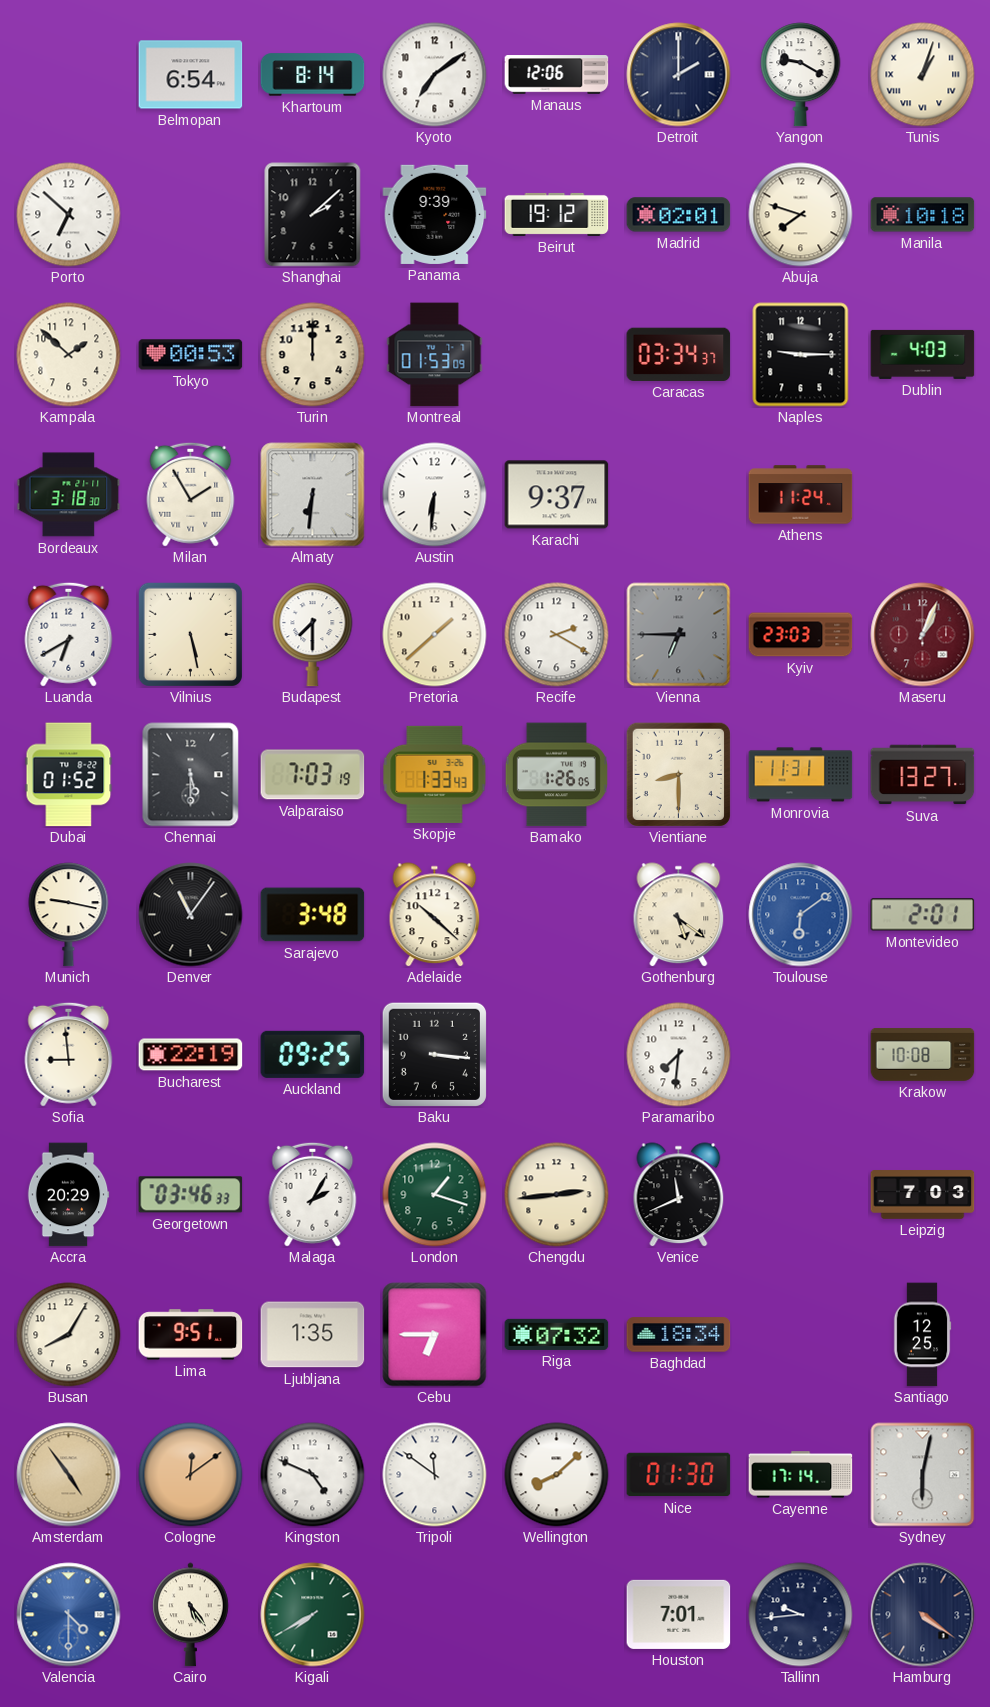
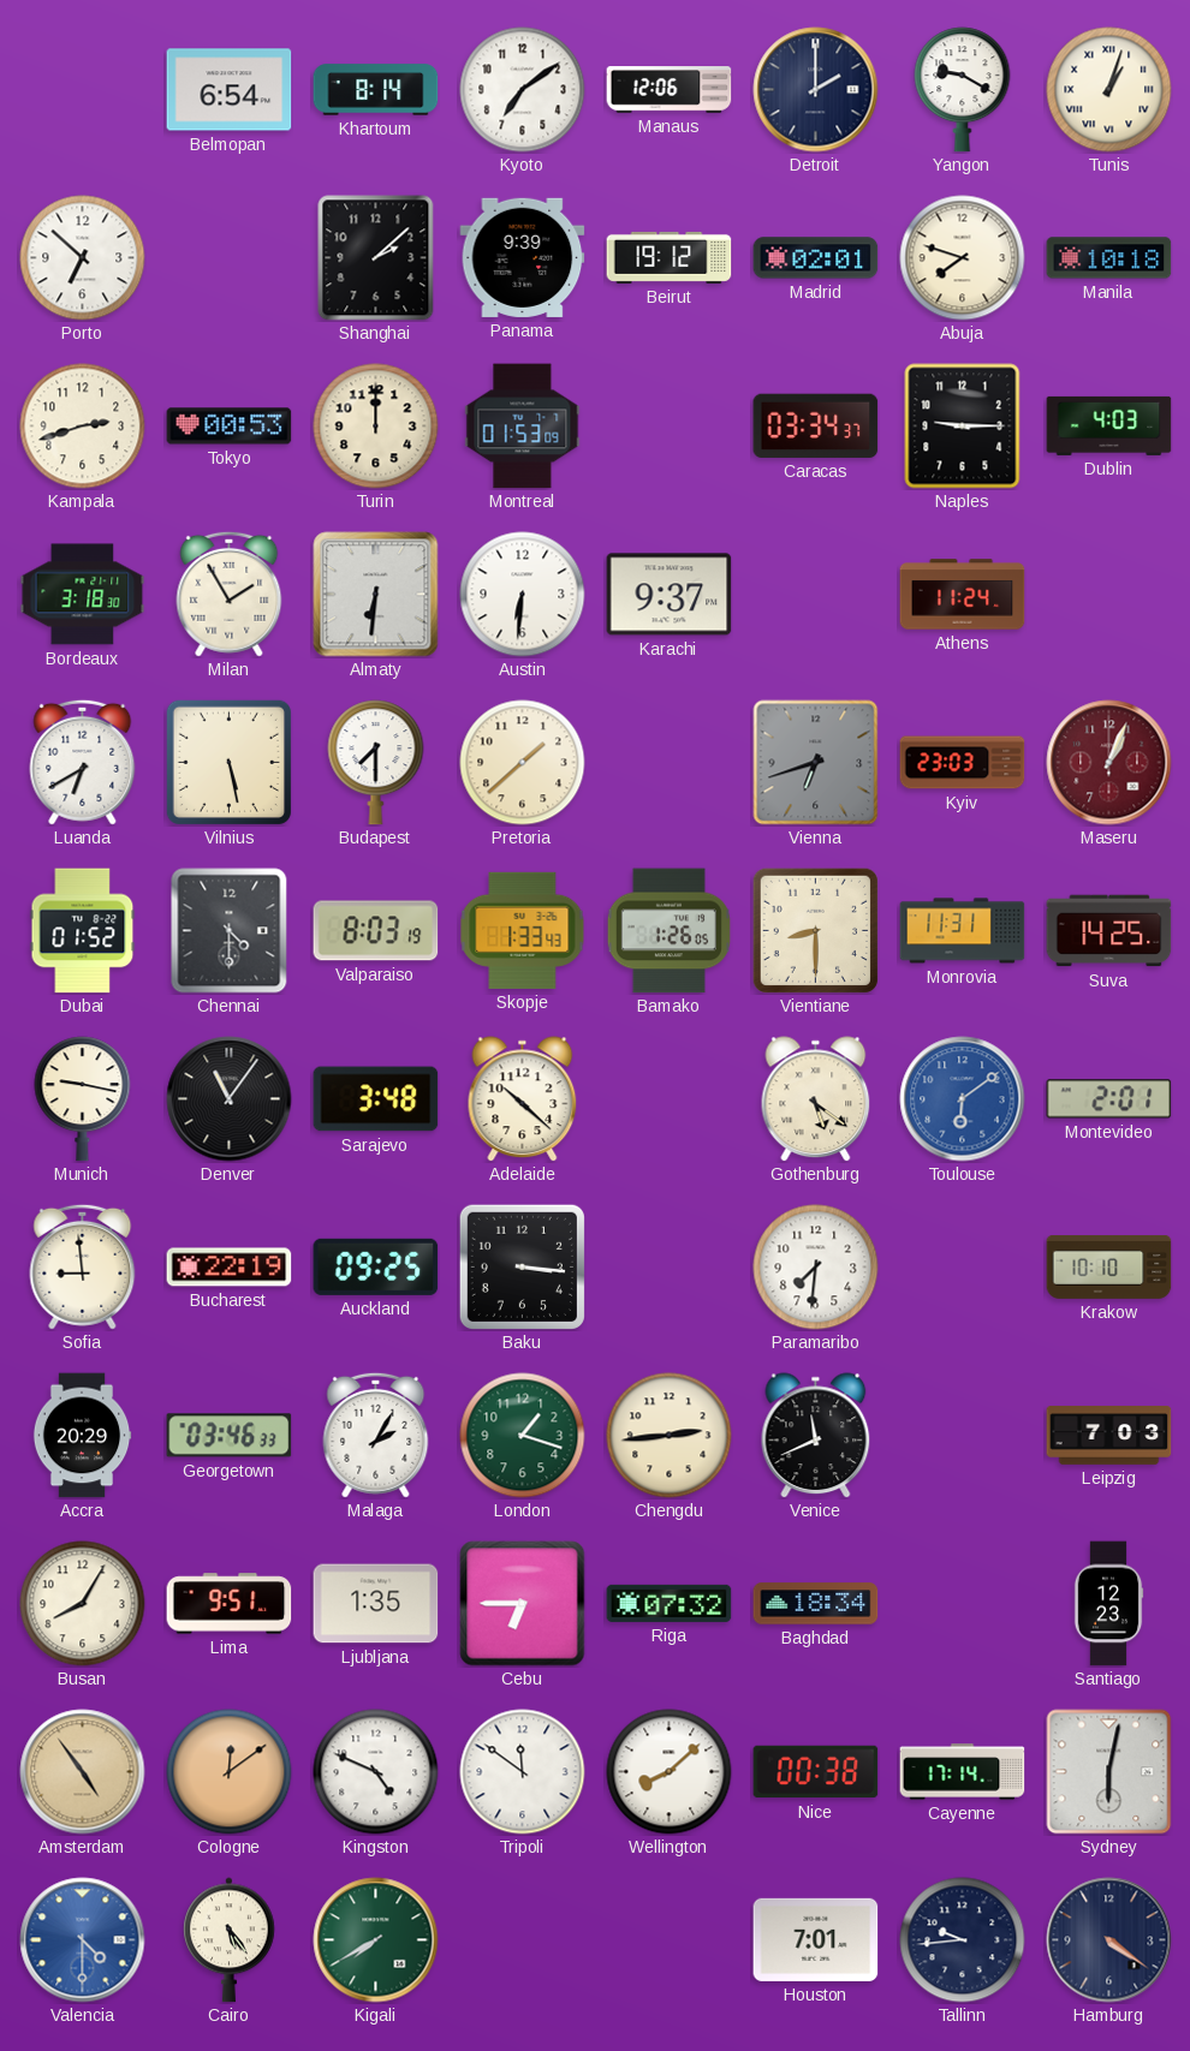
Kampala: 1:52 -> 2:42
Recife: 2:20 -> none
Vienna: 6:45 -> 6:42
Chennai: 5:30 -> 4:30
Valparaiso: 7:03 -> 8:03
Suva: 13:27 -> 14:25
Krakow: 10:08 -> 10:10
Santiago: 12:25 -> 12:23
Nice: 01:30 -> 00:38
